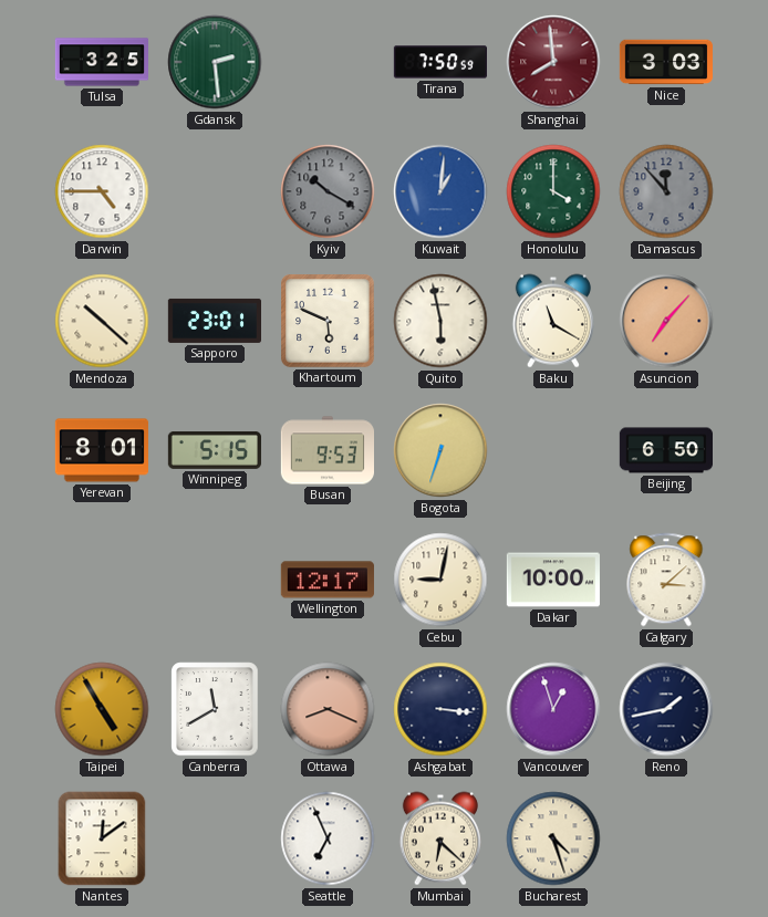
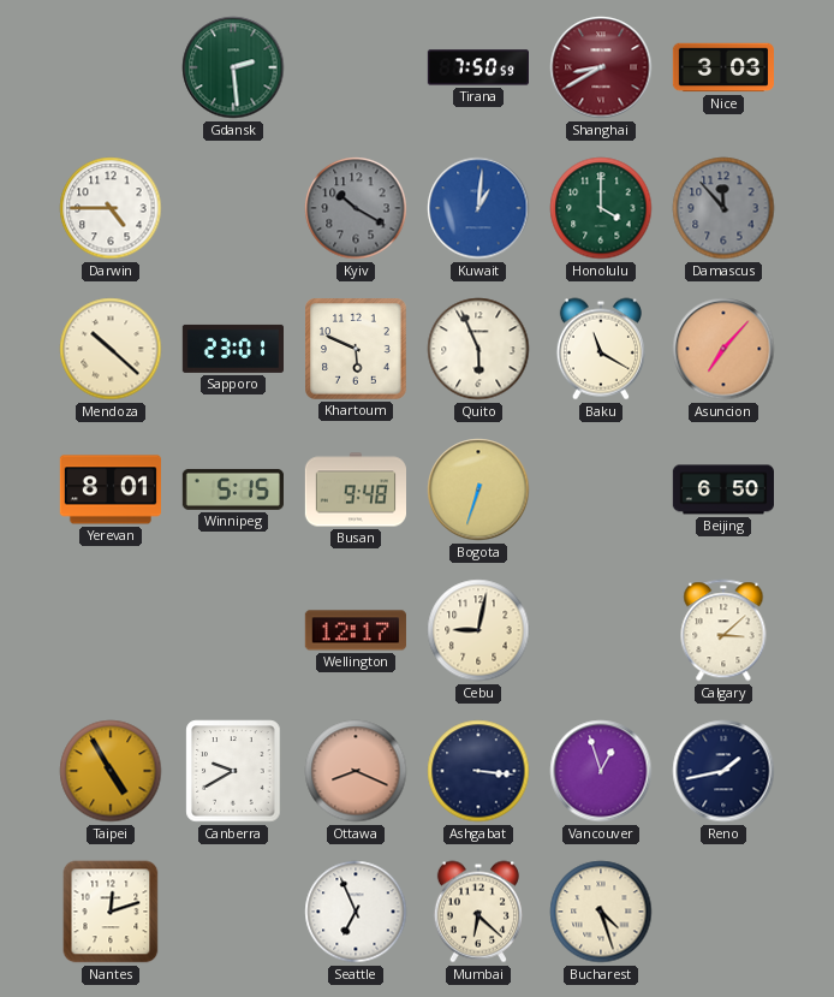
Tulsa: 3:25 -> none
Shanghai: 7:59 -> 8:40
Quito: 5:58 -> 5:56
Busan: 9:53 -> 9:48
Dakar: 10:00 -> none
Canberra: 11:40 -> 9:40
Nantes: 12:09 -> 12:12
